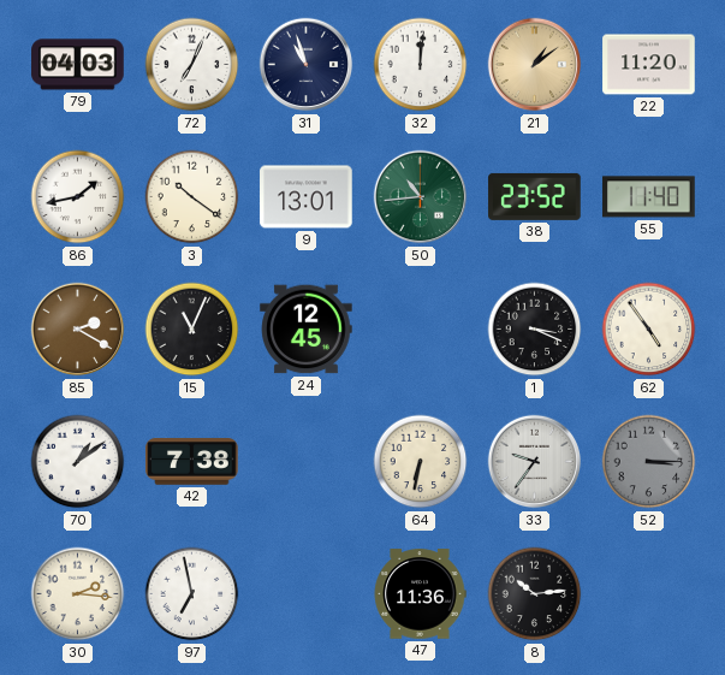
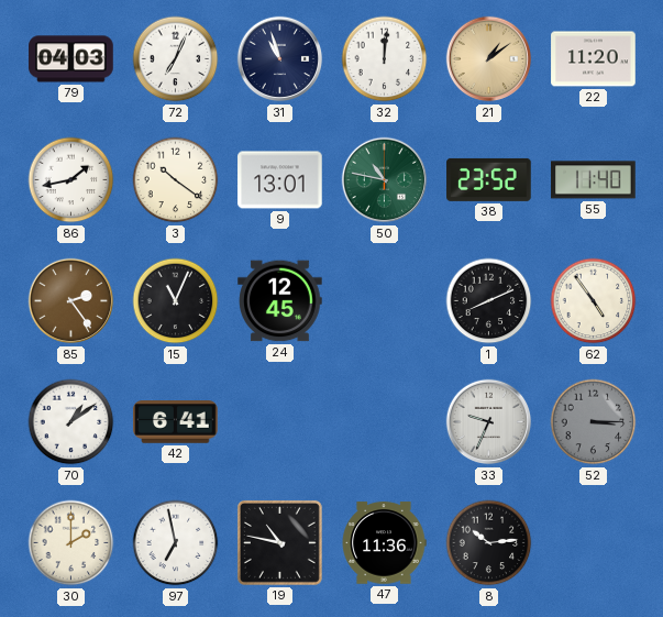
50: 10:44 -> 10:47
85: 2:20 -> 2:24
1: 3:19 -> 8:11
42: 7:38 -> 6:41
64: 6:32 -> none
33: 9:36 -> 9:34
30: 2:16 -> 2:00
19: none -> 10:47
